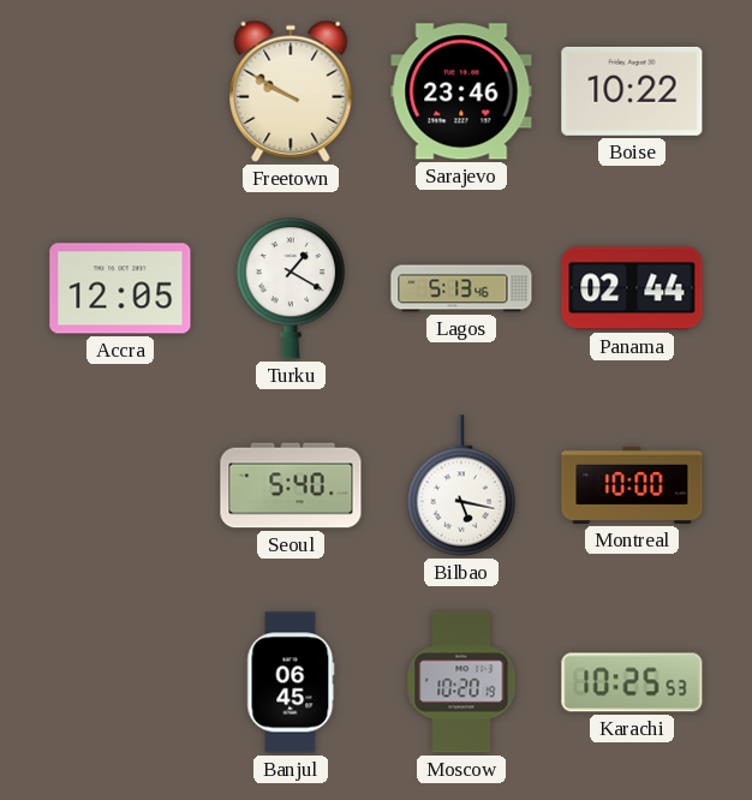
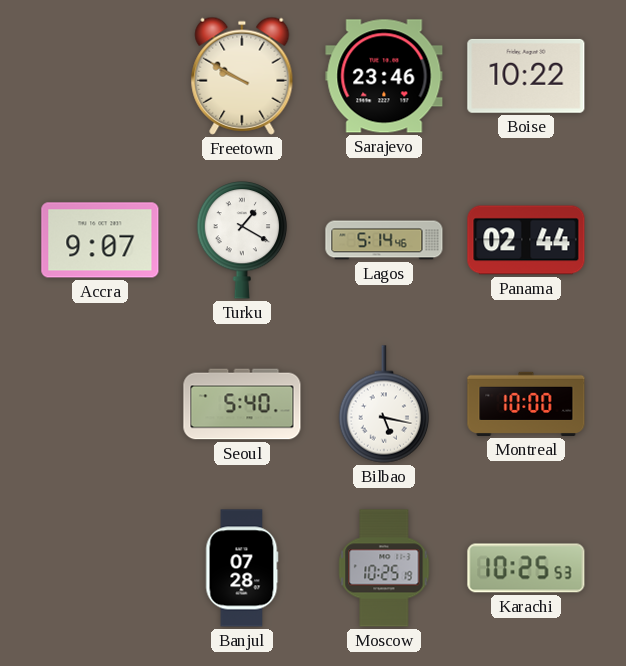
Accra: 12:05 -> 9:07
Lagos: 5:13 -> 5:14
Banjul: 06:45 -> 07:28
Moscow: 10:20 -> 10:25
